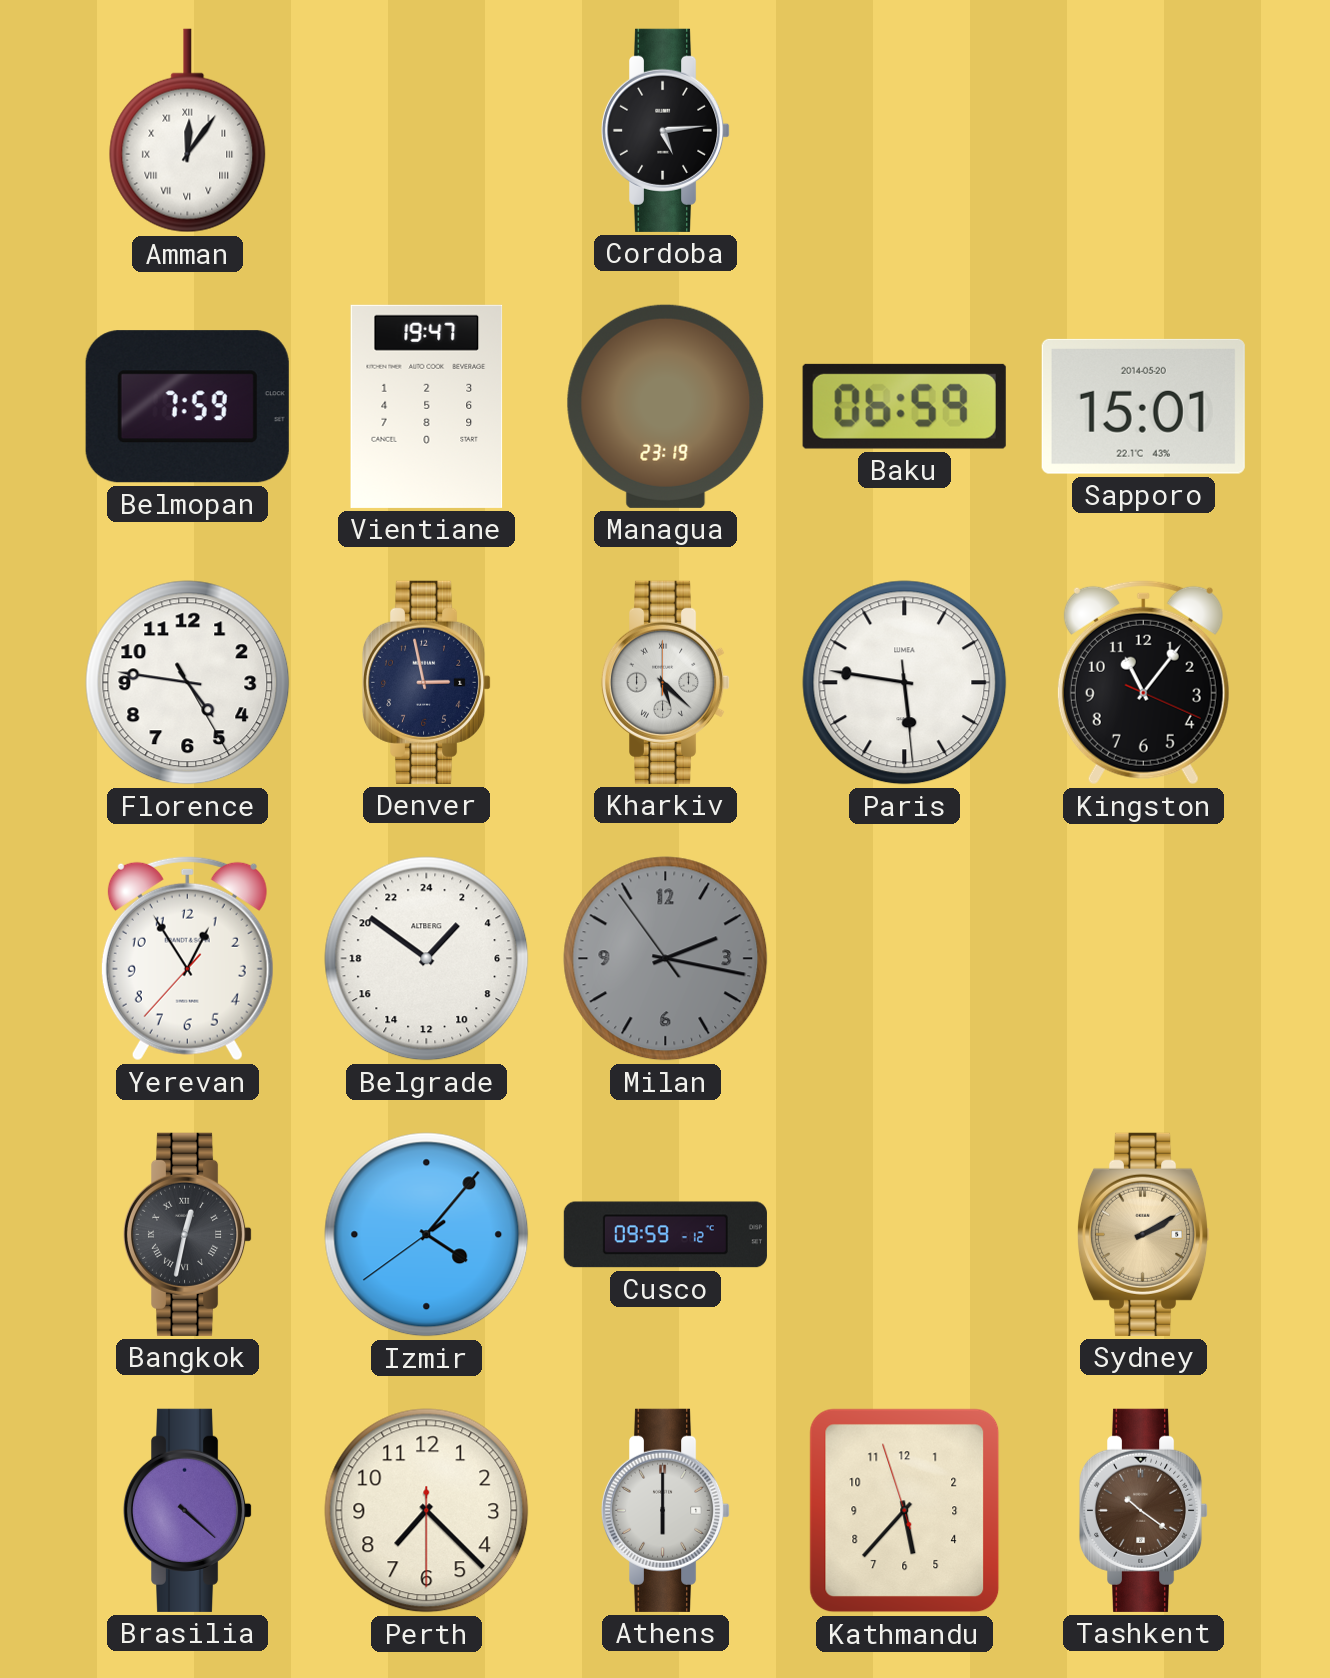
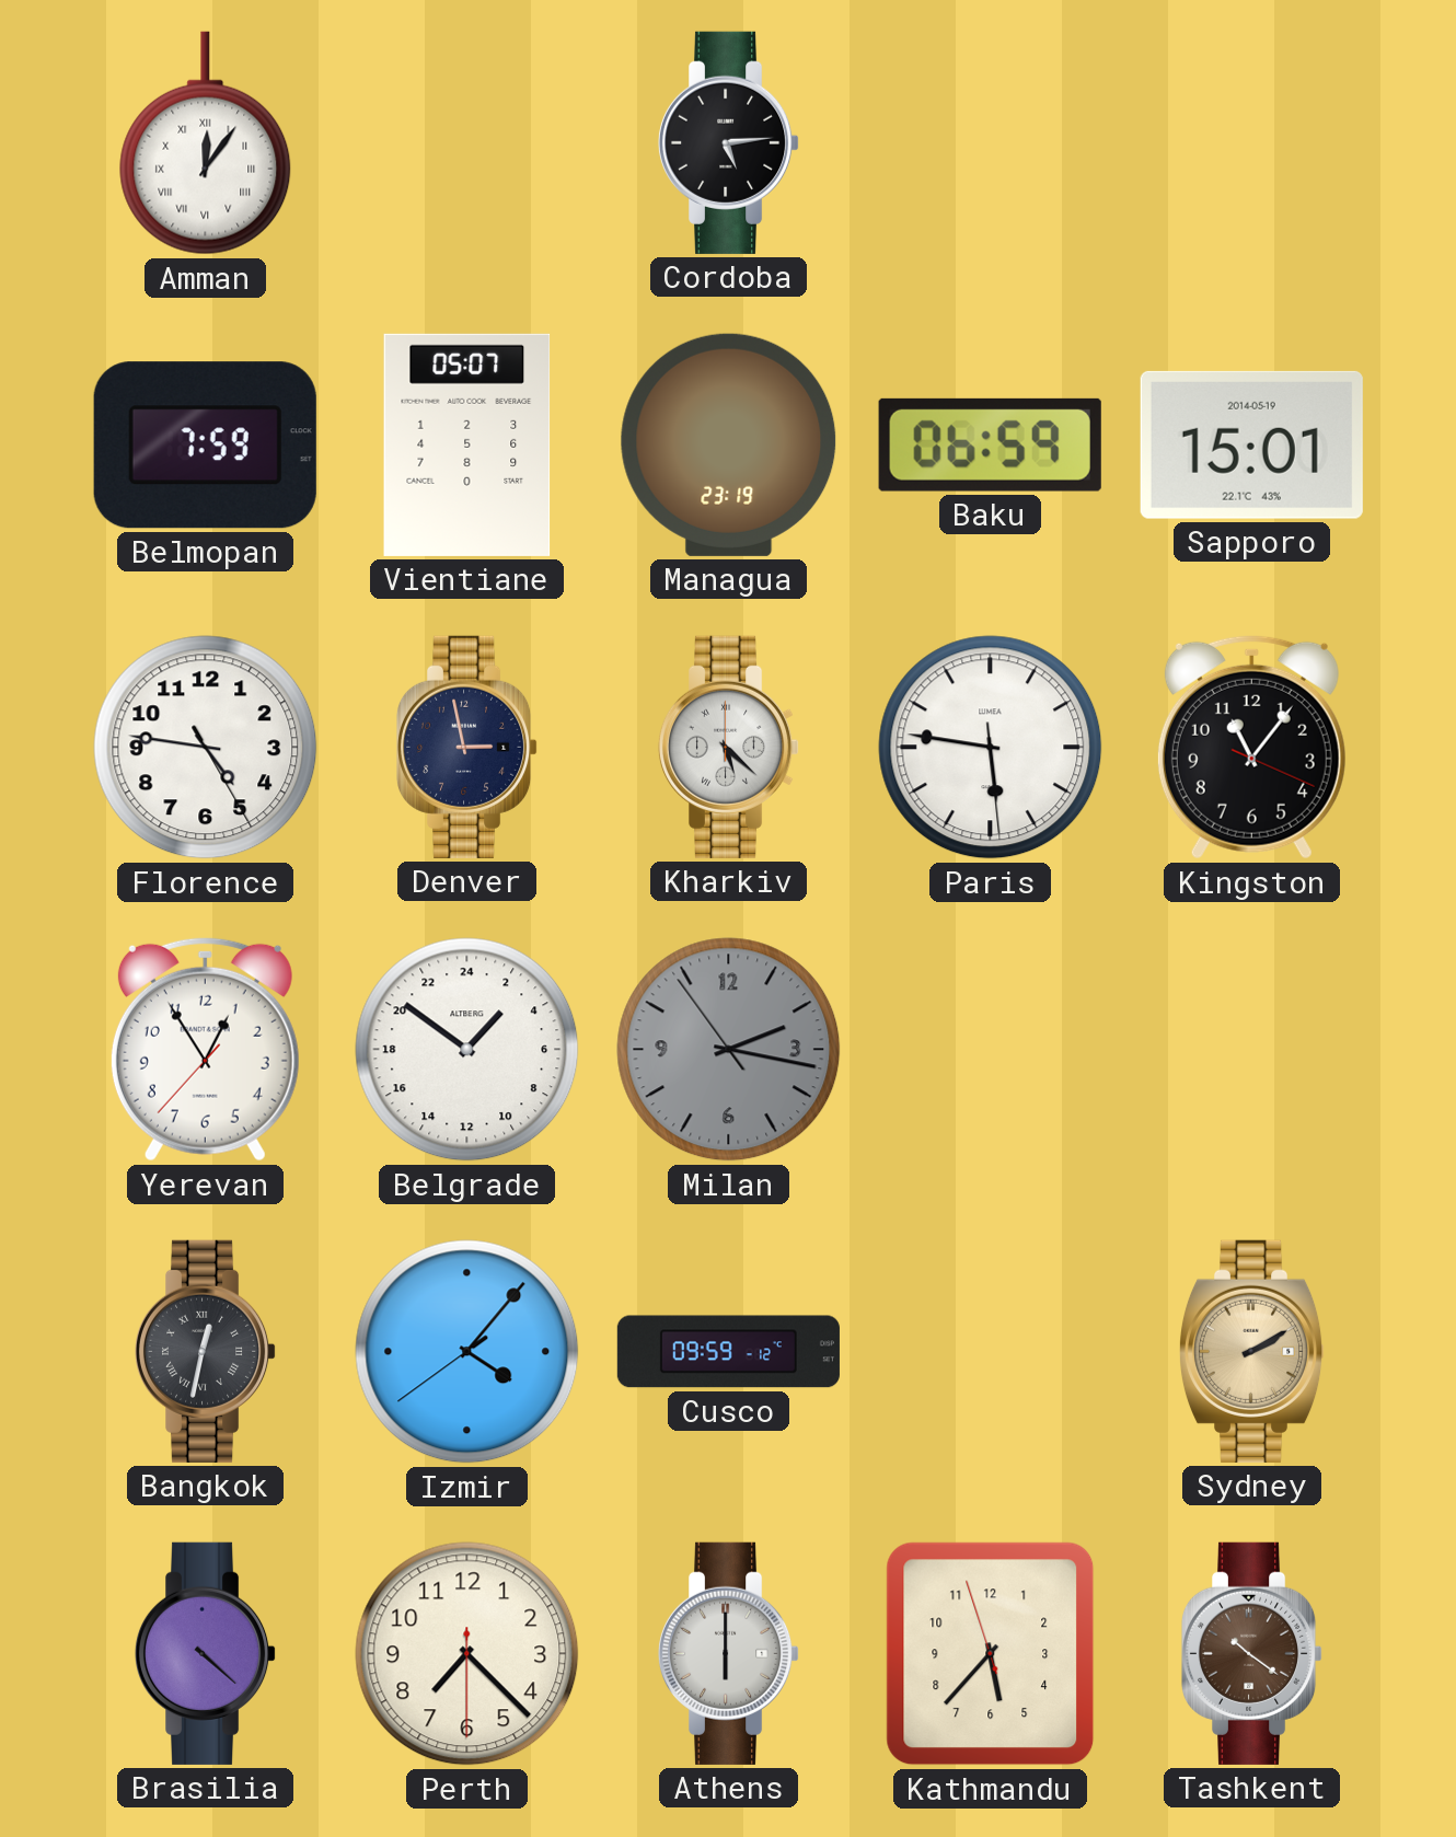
Vientiane: 19:47 -> 05:07
Sapporo date: 2014-05-20 -> 2014-05-19
